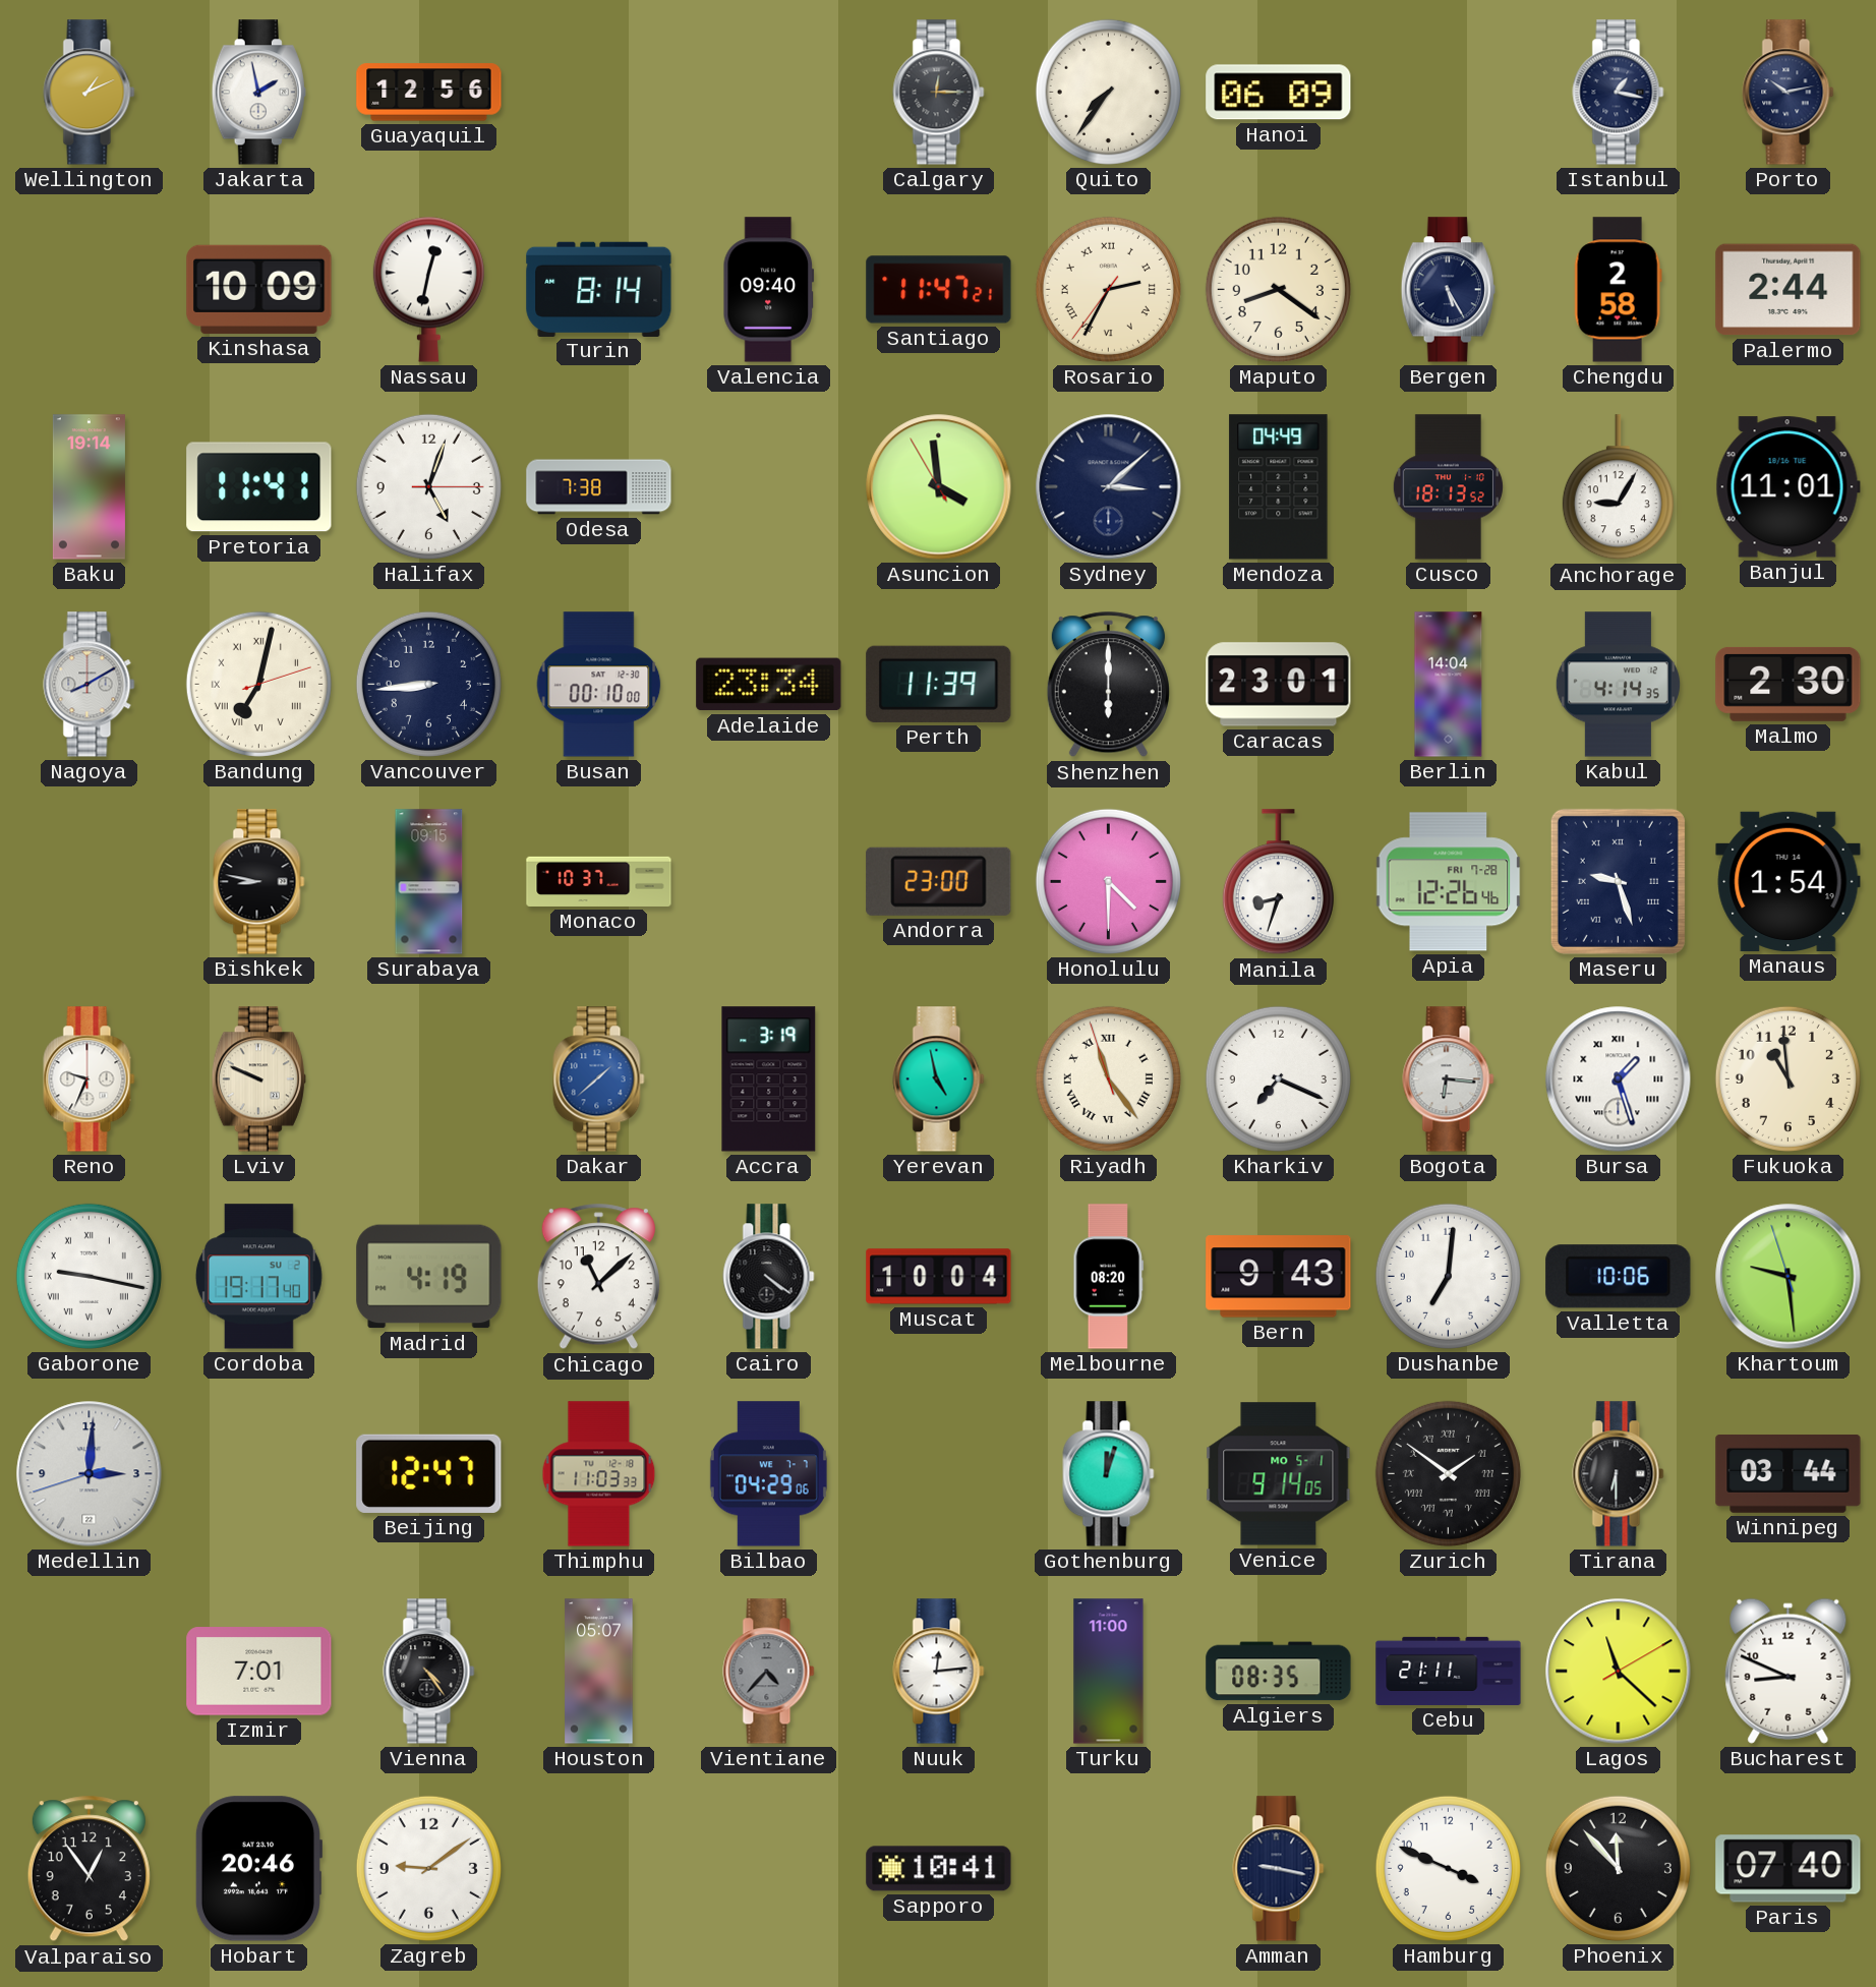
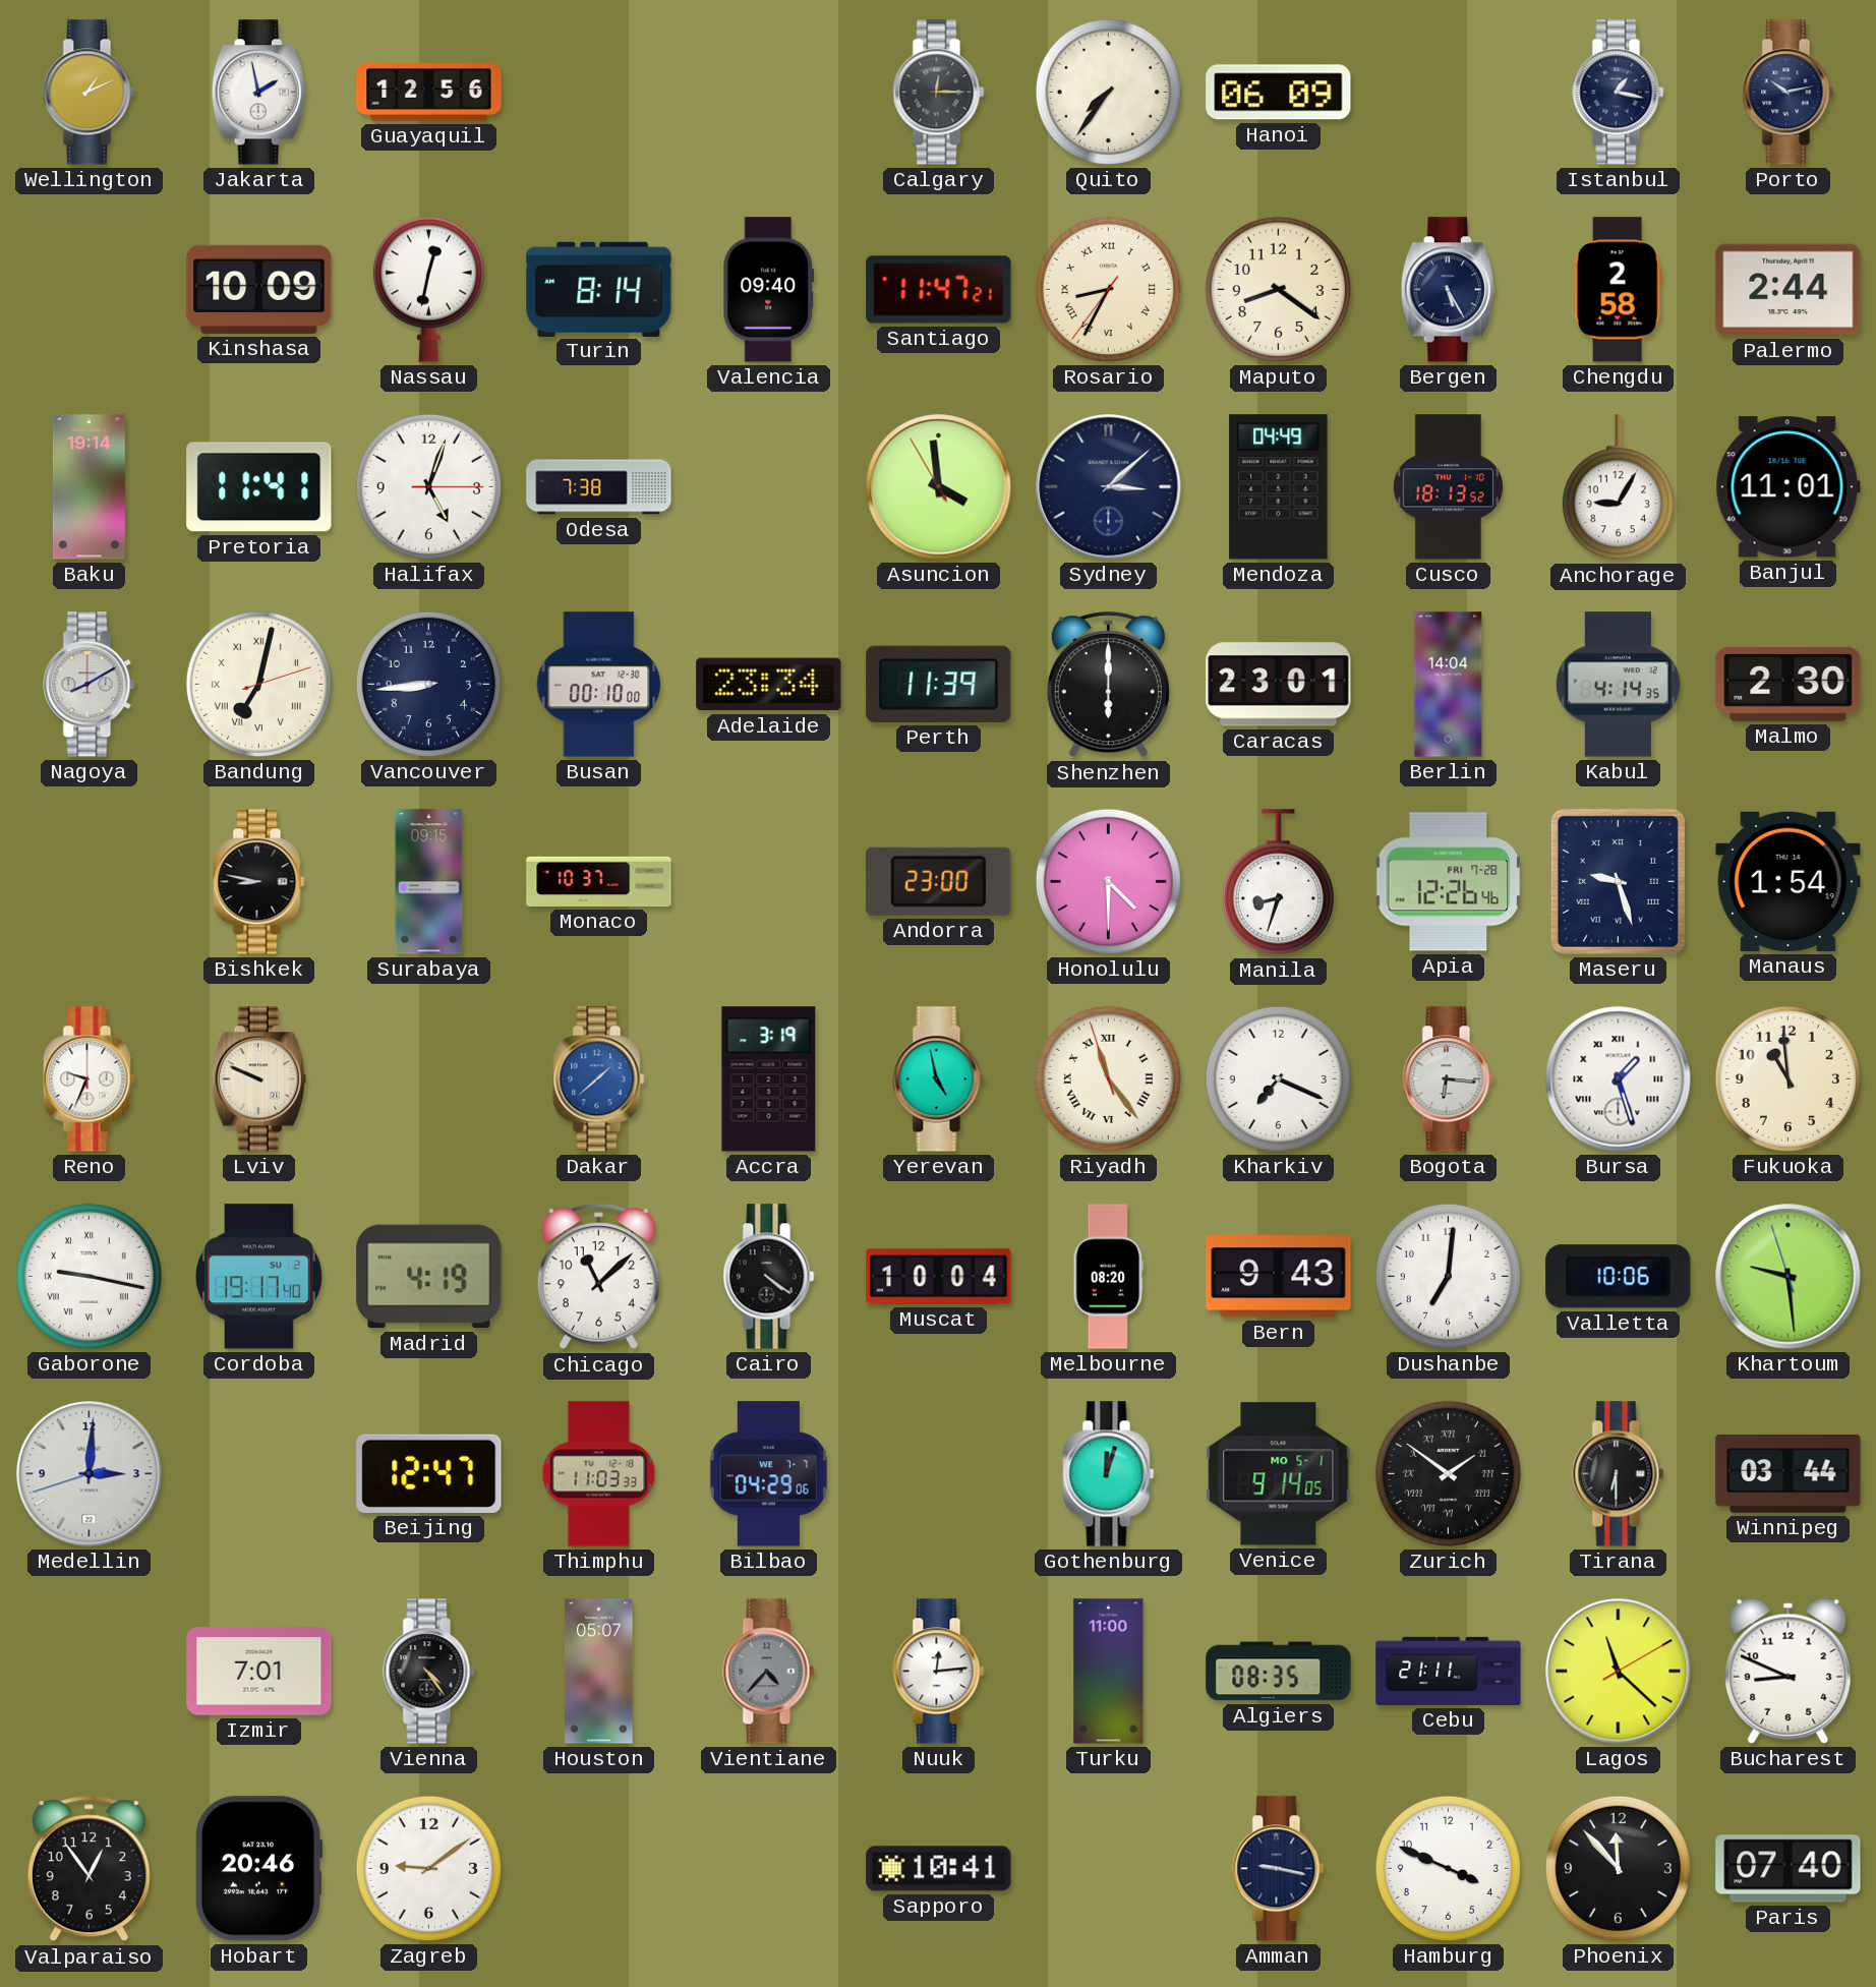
Rosario: 2:34 -> 8:34
